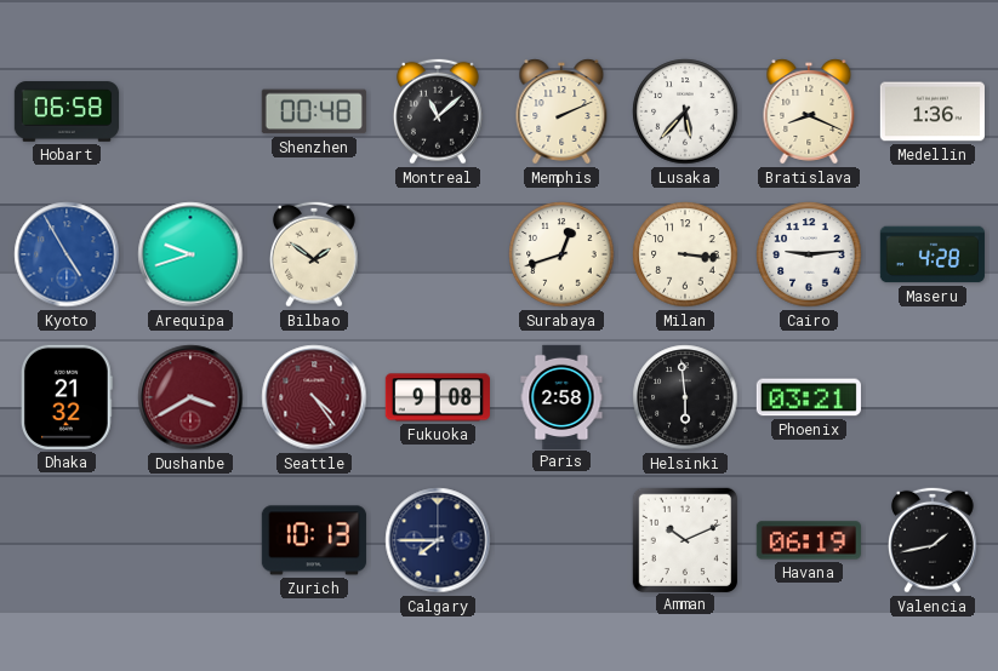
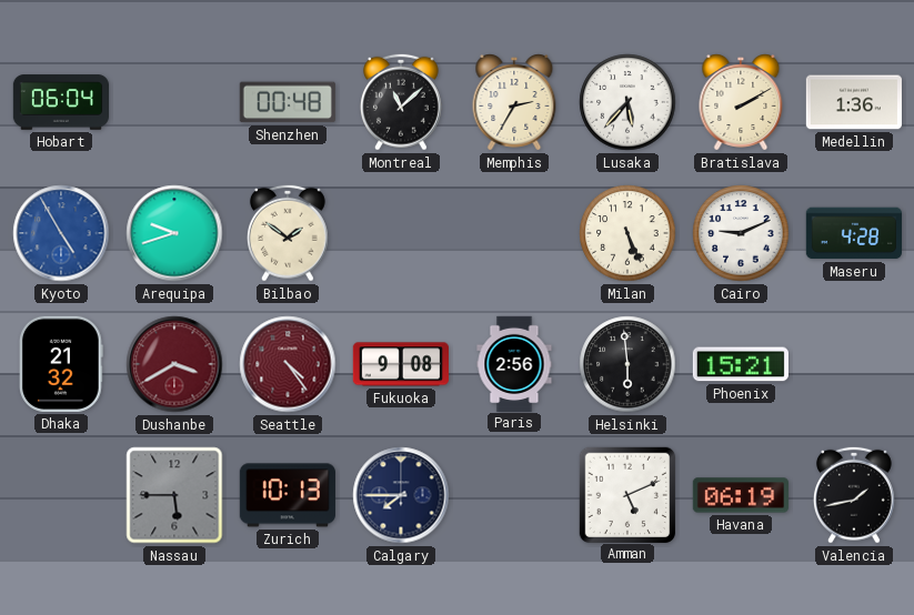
Hobart: 06:58 -> 06:04
Memphis: 2:11 -> 2:35
Bratislava: 8:19 -> 2:10
Surabaya: 12:42 -> none
Milan: 3:16 -> 5:26
Cairo: 9:14 -> 9:11
Paris: 2:58 -> 2:56
Phoenix: 03:21 -> 15:21
Nassau: none -> 5:45
Amman: 10:11 -> 5:11
